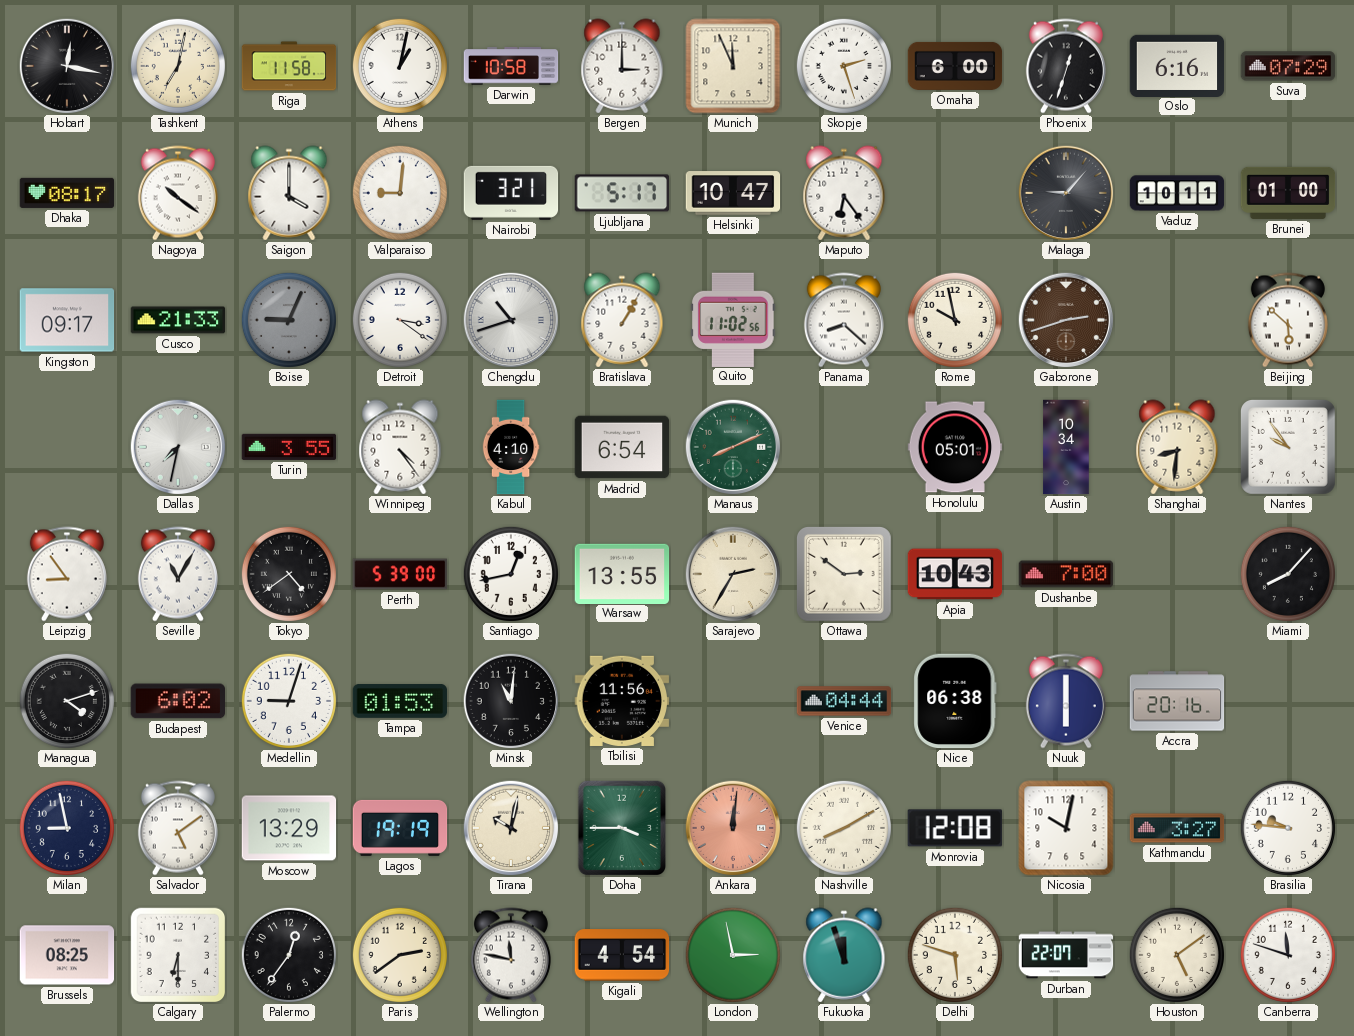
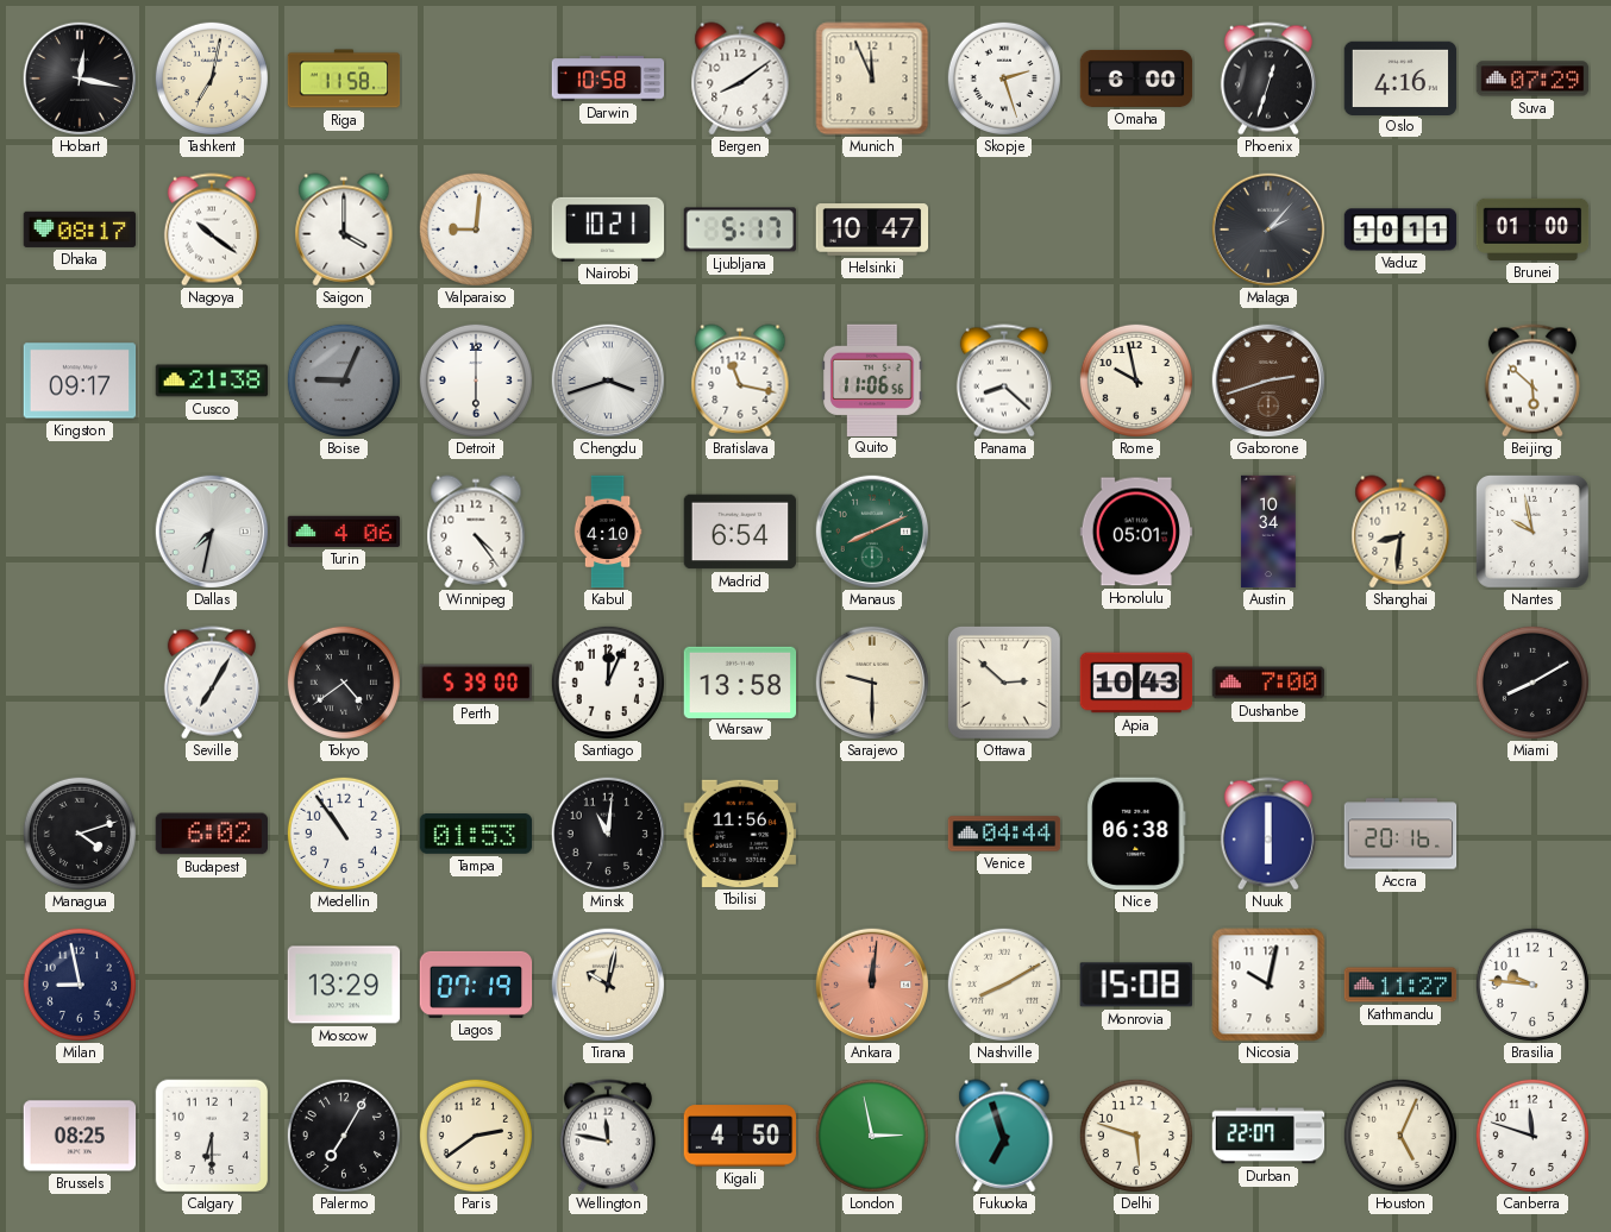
Athens: 1:02 -> none
Bergen: 3:00 -> 8:09
Oslo: 6:16 -> 4:16
Nairobi: 3:21 -> 10:21
Maputo: 6:24 -> none
Malaga: 9:07 -> 2:07
Cusco: 21:33 -> 21:38
Detroit: 3:21 -> 6:00
Chengdu: 10:42 -> 3:42
Bratislava: 1:05 -> 11:17
Quito: 11:02 -> 11:06
Turin: 3:55 -> 4:06
Nantes: 9:54 -> 9:58
Leipzig: 8:54 -> none
Seville: 11:05 -> 7:05
Santiago: 12:43 -> 12:04
Warsaw: 13:55 -> 13:58
Sarajevo: 2:35 -> 9:30
Ottawa: 2:51 -> 2:52
Miami: 8:07 -> 8:10
Medellin: 9:03 -> 10:54
Salvador: 5:09 -> none
Lagos: 19:19 -> 07:19
Doha: 3:45 -> none
Monrovia: 12:08 -> 15:08
Kathmandu: 3:27 -> 11:27
Palermo: 12:36 -> 7:05
Kigali: 4:54 -> 4:50
Fukuoka: 11:57 -> 6:57
Houston: 5:09 -> 5:04
